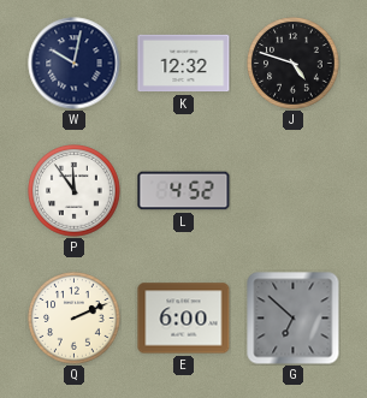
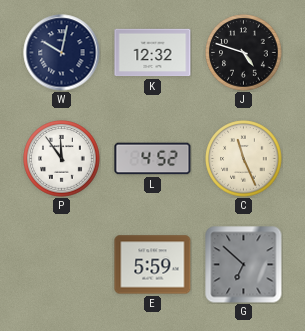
C: none -> 11:26
Q: 2:11 -> none
E: 6:00 -> 5:59
